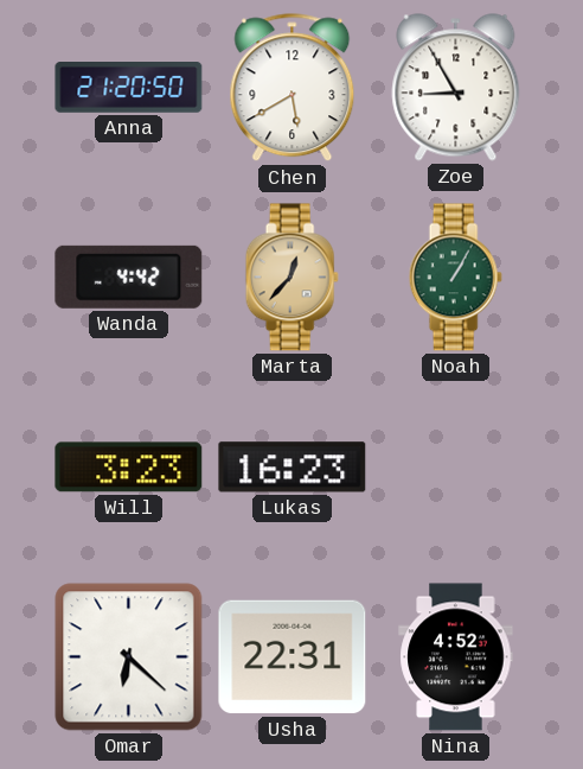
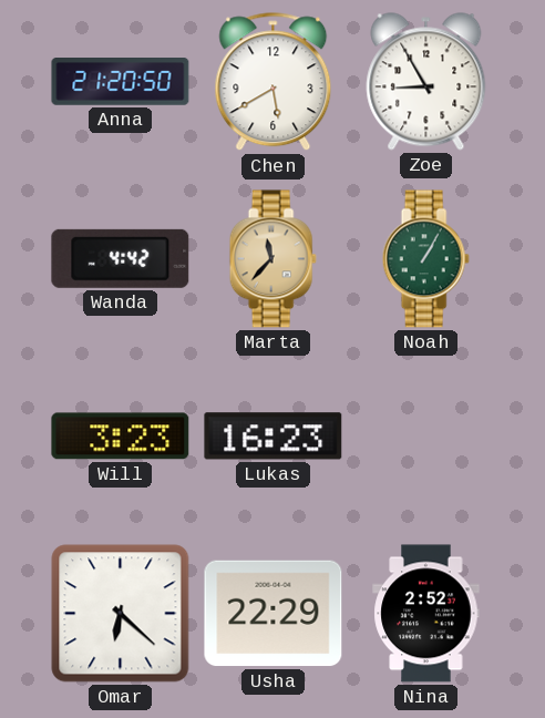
Marta: 12:37 -> 11:37
Usha: 22:31 -> 22:29
Nina: 4:52 -> 2:52
